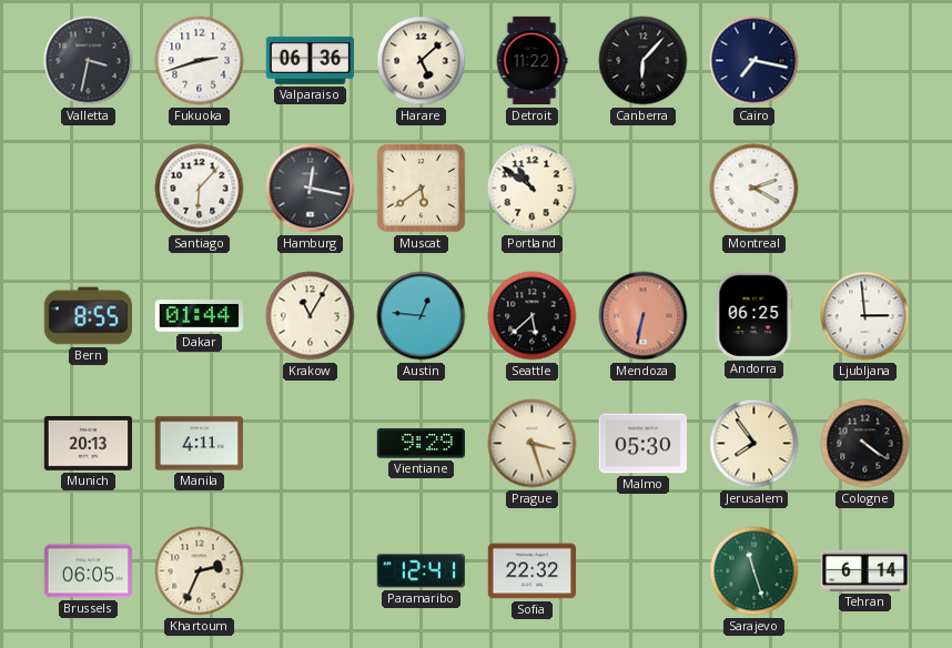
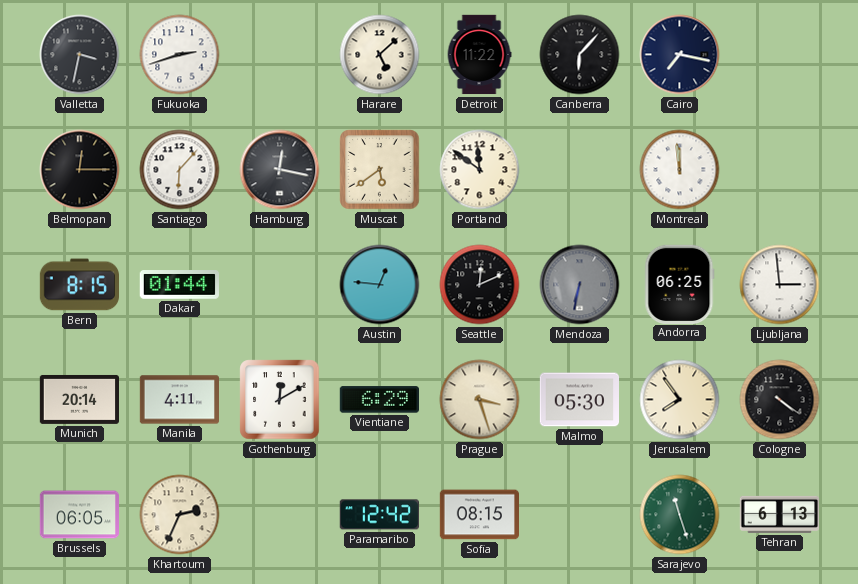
Valparaiso: 06:36 -> none
Belmopan: none -> 12:15
Portland: 10:51 -> 11:51
Montreal: 2:20 -> 11:59
Bern: 8:55 -> 8:15
Krakow: 11:05 -> none
Seattle: 5:38 -> 12:11
Mendoza dial: salmon -> grey
Munich: 20:13 -> 20:14
Gothenburg: none -> 12:10
Vientiane: 9:29 -> 6:29
Paramaribo: 12:41 -> 12:42
Sofia: 22:32 -> 08:15
Tehran: 6:14 -> 6:13
